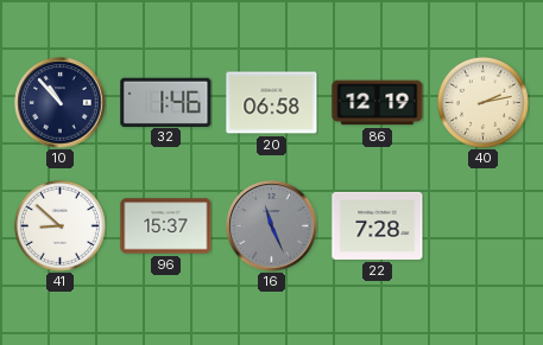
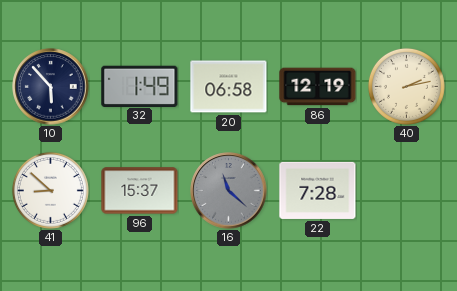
10: 10:53 -> 5:53
32: 1:46 -> 1:49
16: 11:26 -> 11:22
